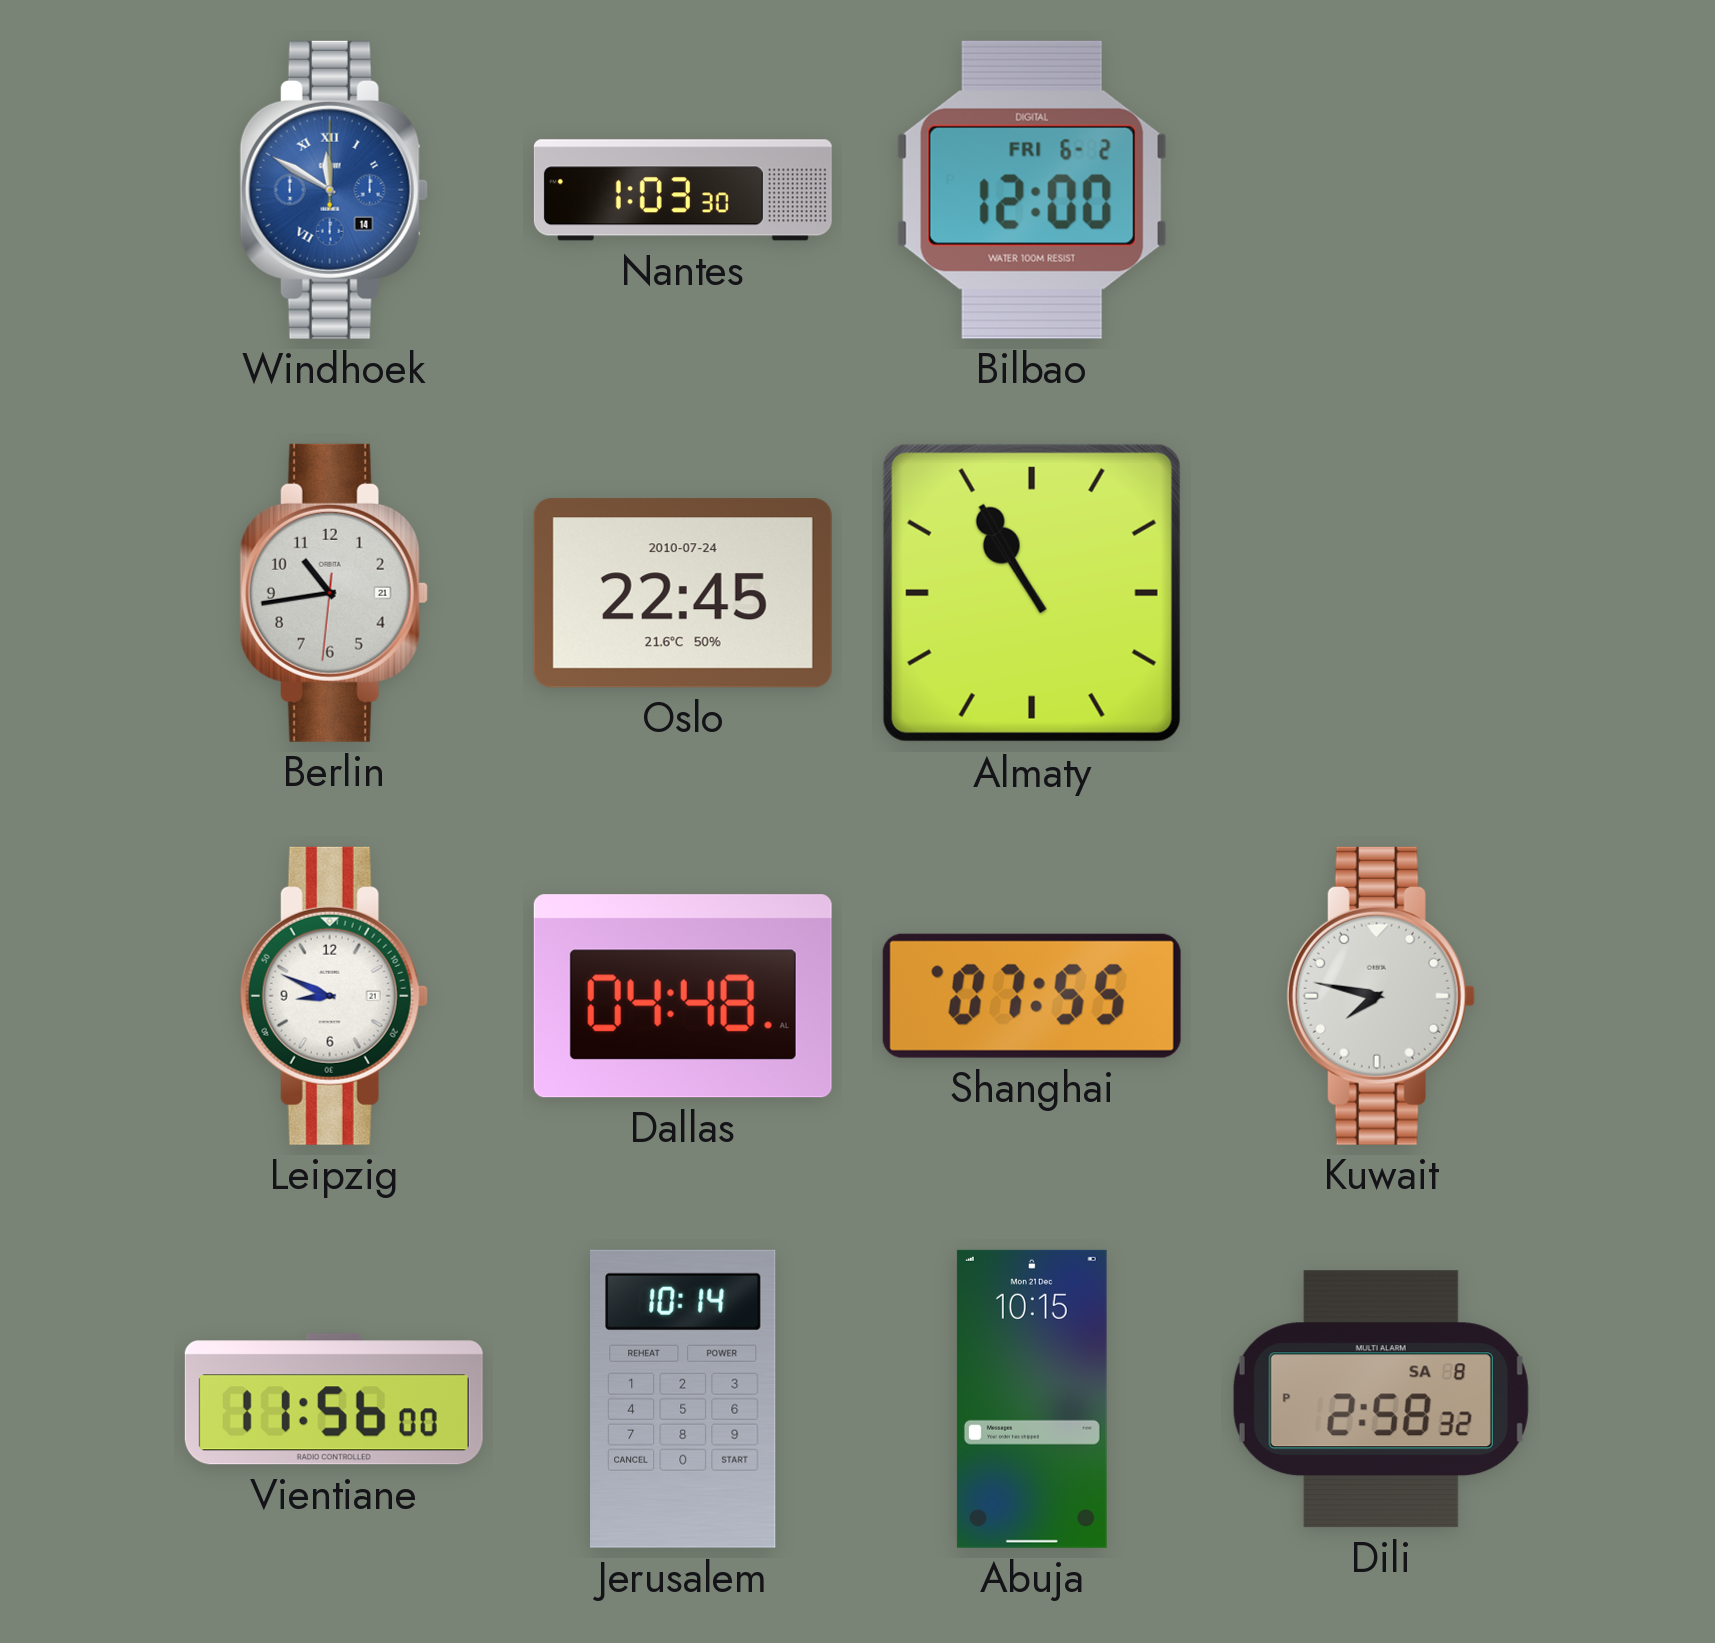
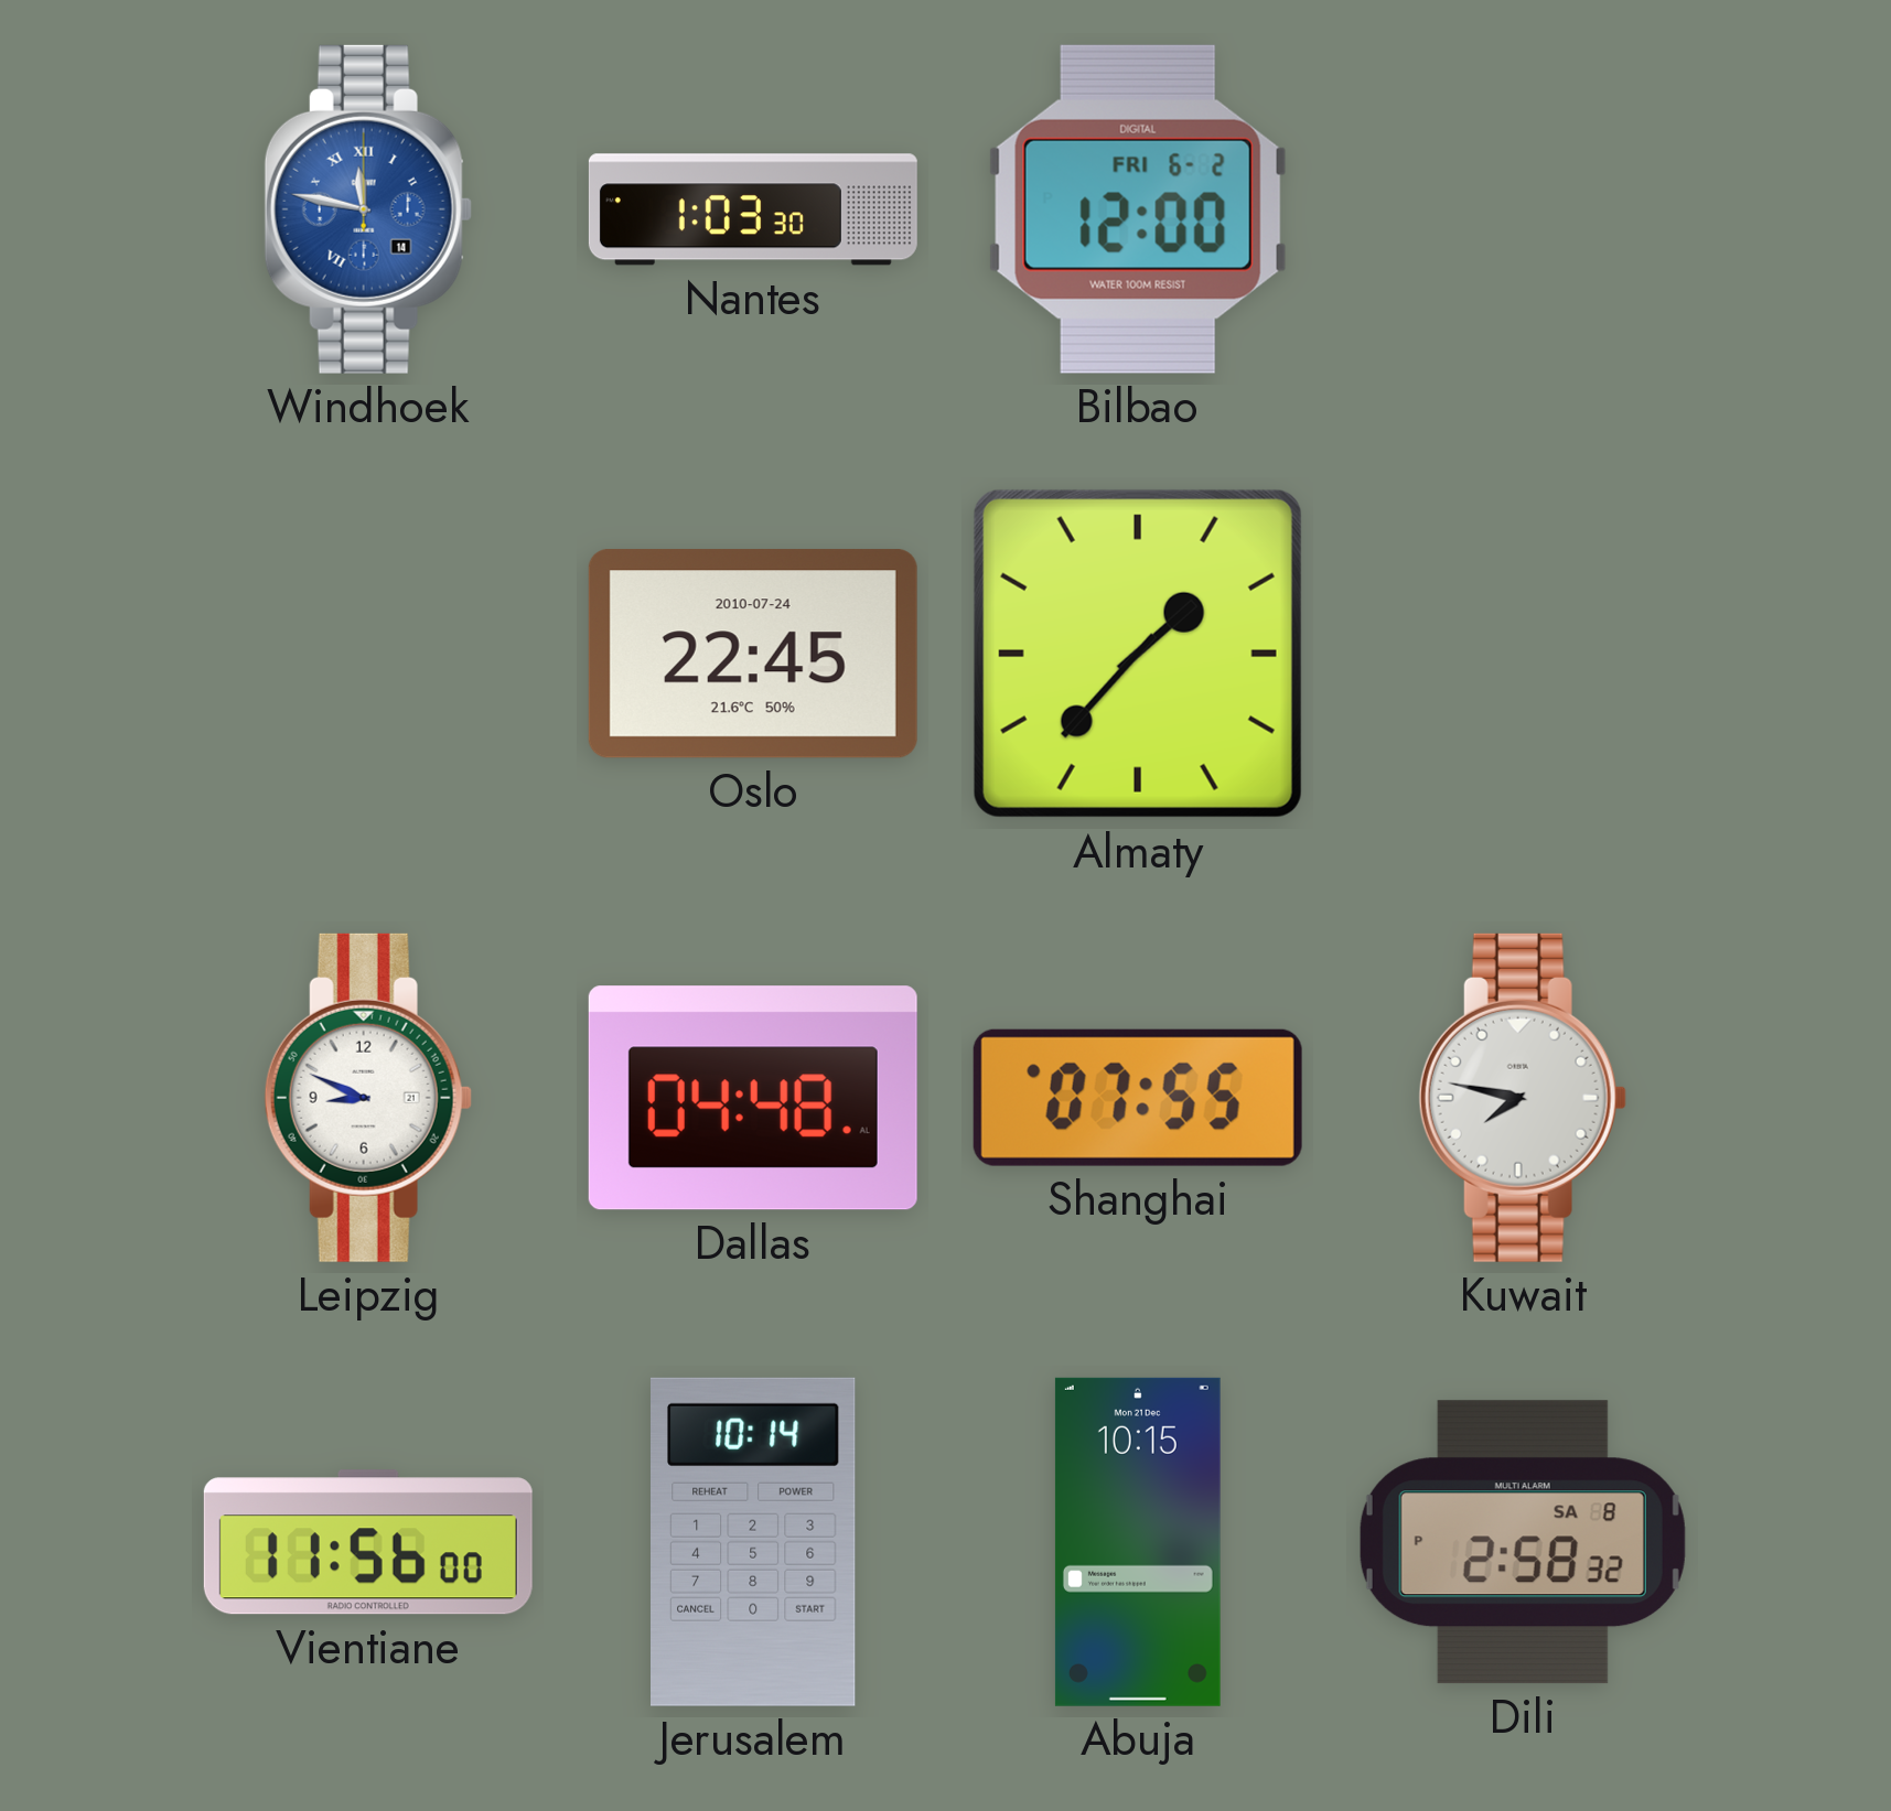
Windhoek: 11:50 -> 11:47
Berlin: 10:43 -> none
Almaty: 10:55 -> 1:37
